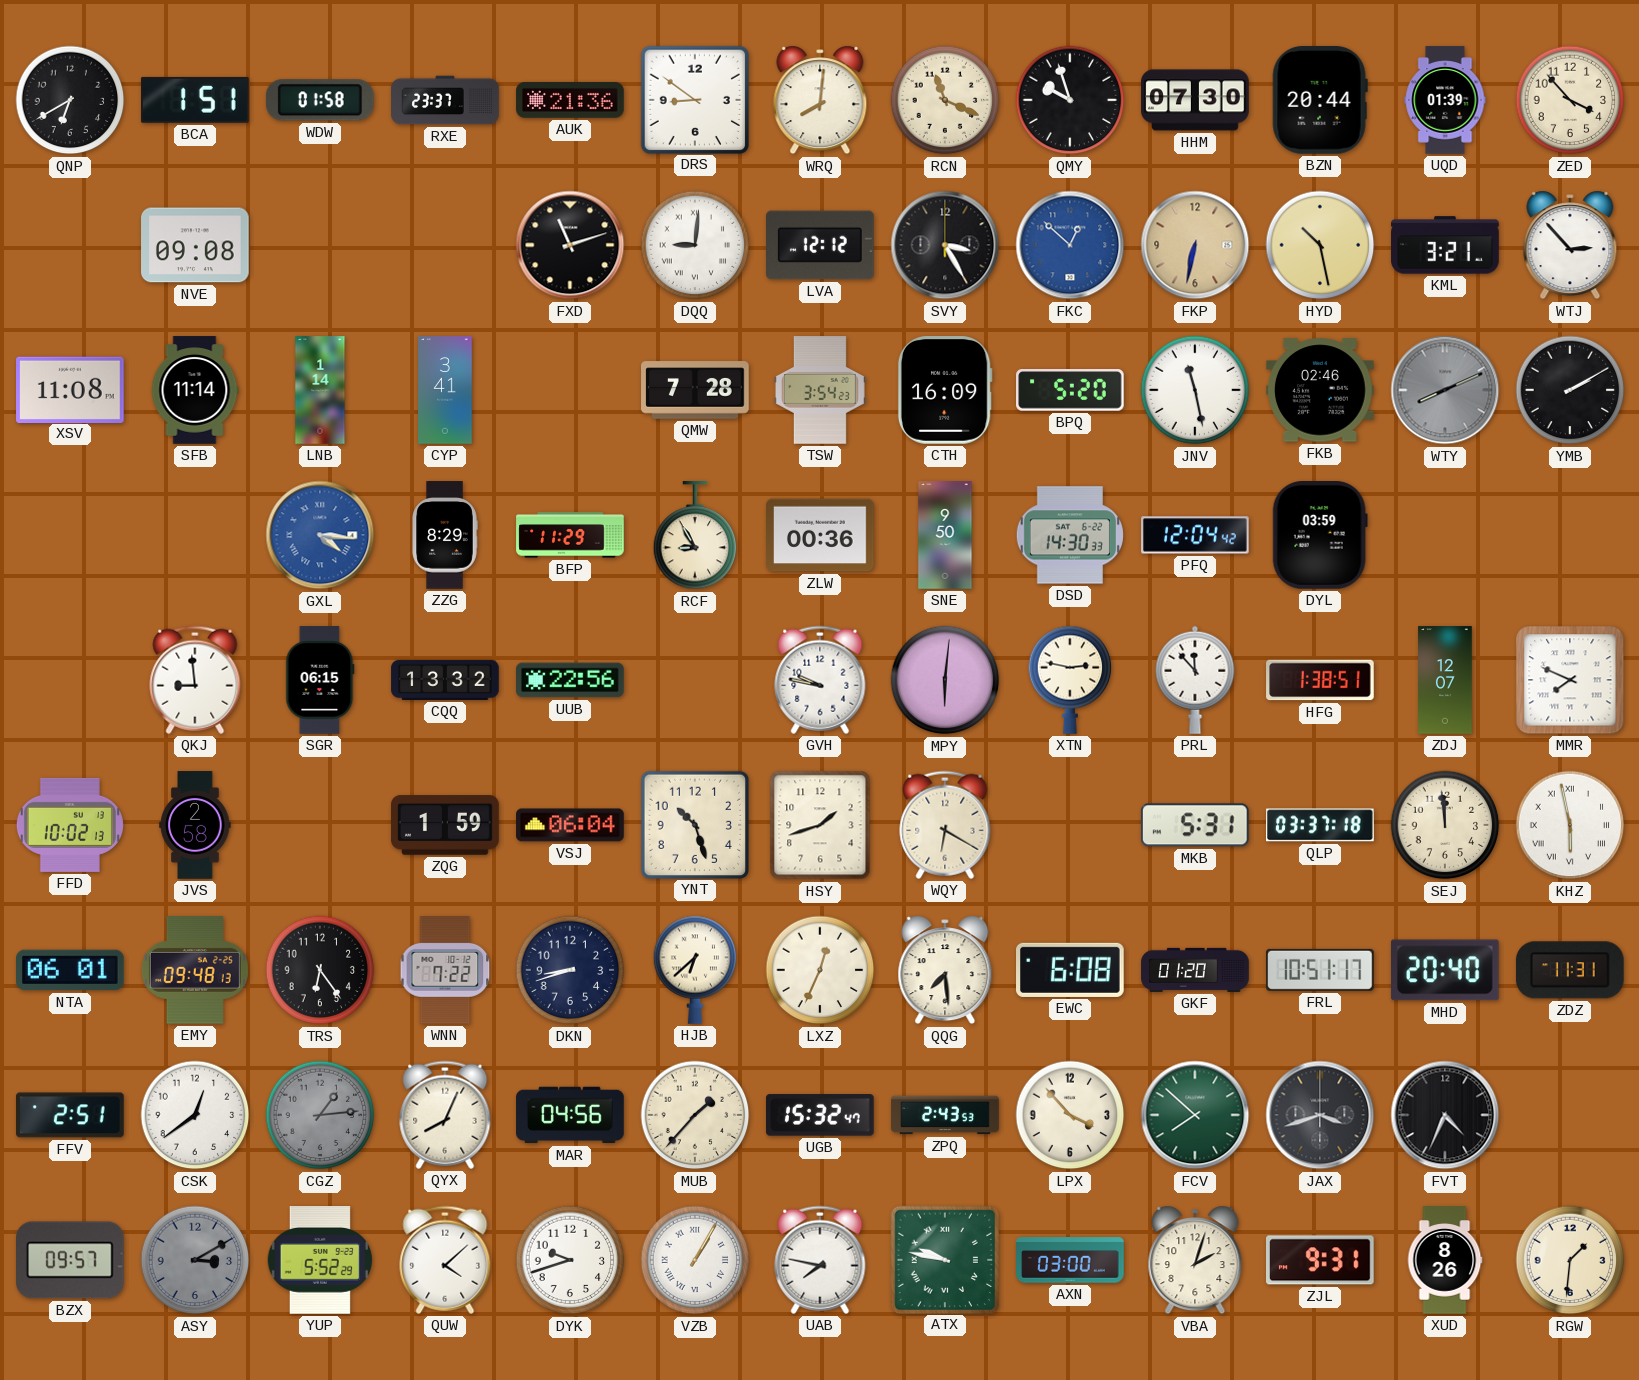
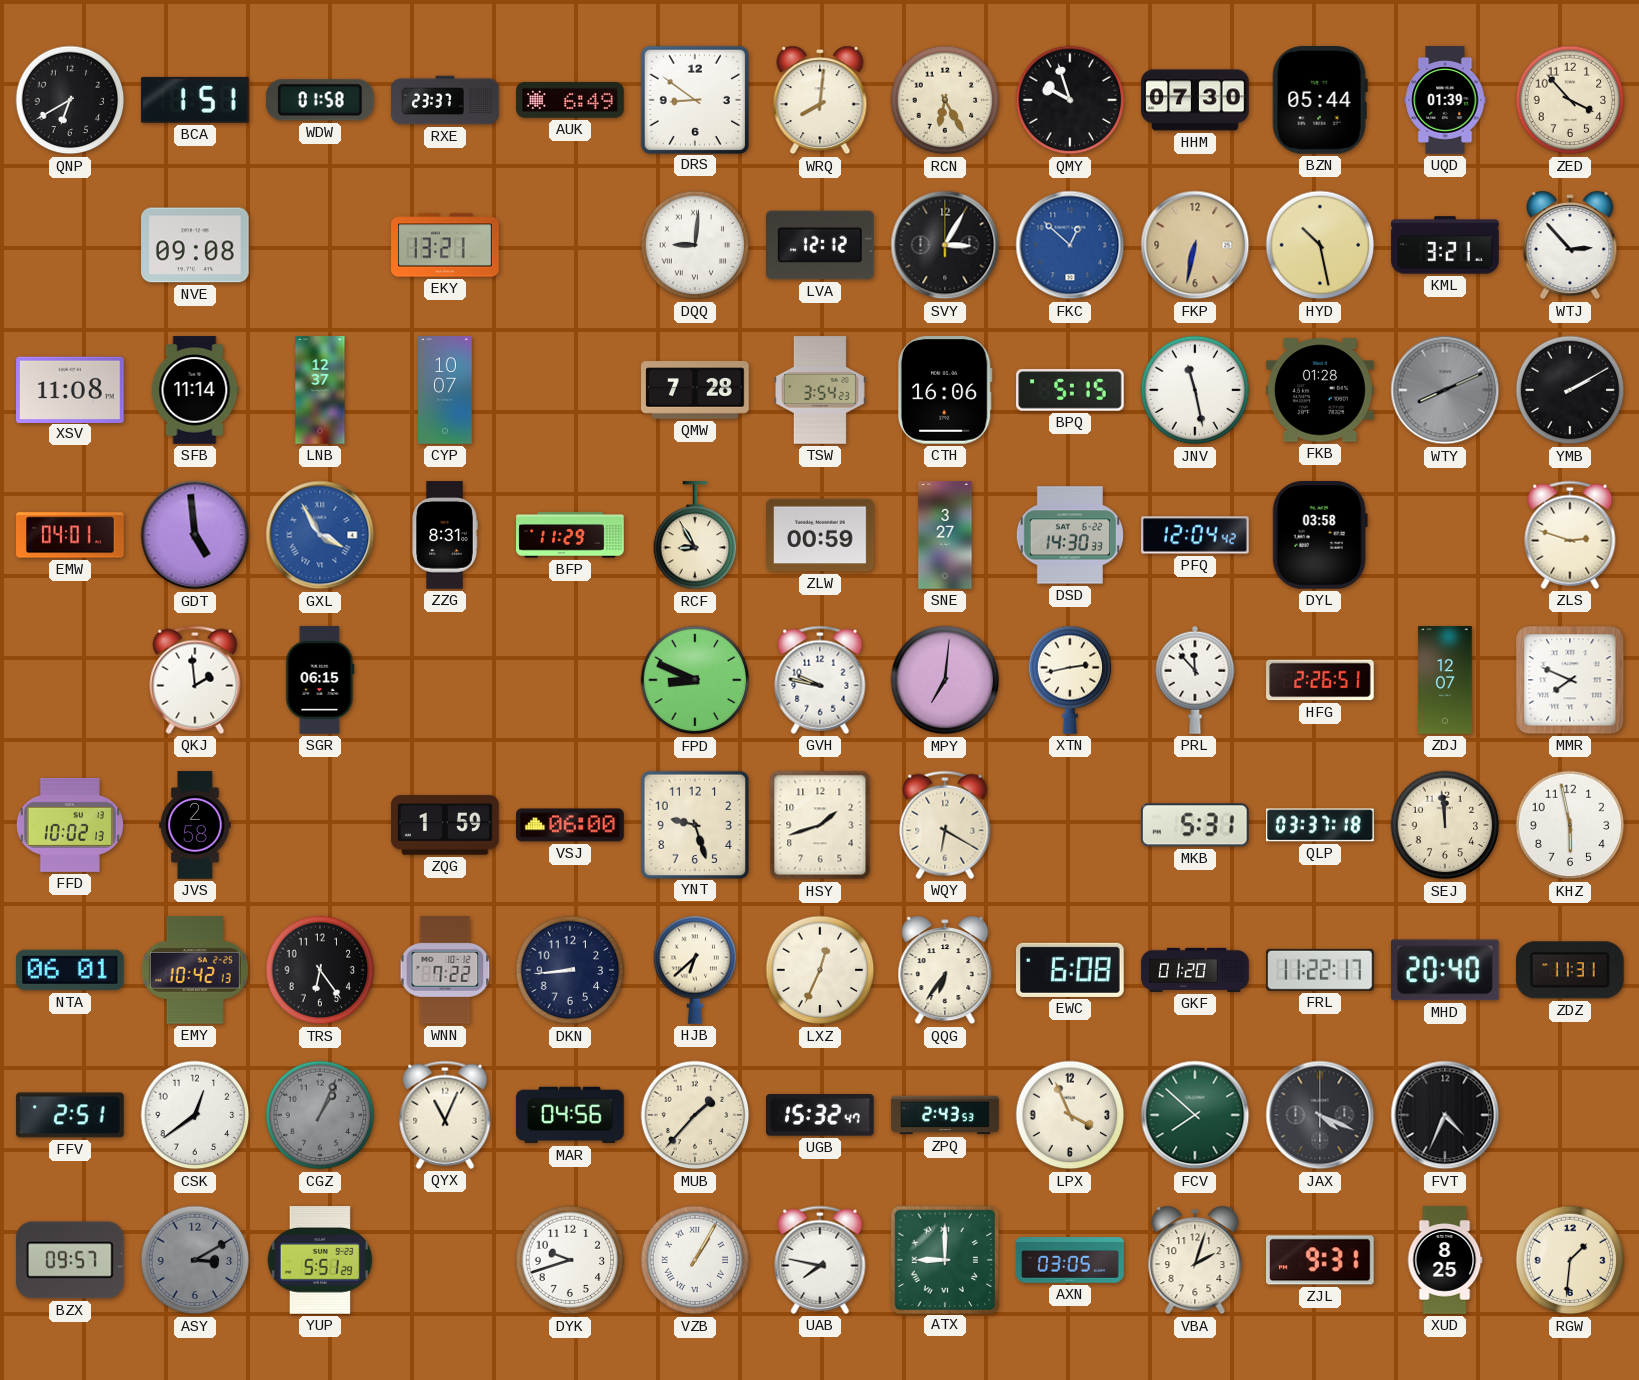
AUK: 21:36 -> 6:49
RCN: 11:19 -> 6:25
BZN: 20:44 -> 05:44
EKY: none -> 13:21
FXD: 11:12 -> none
SVY: 3:25 -> 3:05
LNB: 1:14 -> 12:37
CYP: 3:41 -> 10:07
CTH: 16:09 -> 16:06
BPQ: 5:20 -> 5:15
FKB: 02:46 -> 01:28
EMW: none -> 04:01
GDT: none -> 4:59
GXL: 4:16 -> 3:55
ZZG: 8:29 -> 8:31
ZLW: 00:36 -> 00:59
SNE: 9:50 -> 3:27
DYL: 03:59 -> 03:58
ZLS: none -> 2:48
QKJ: 8:59 -> 1:59
CQQ: 13:32 -> none
UUB: 22:56 -> none
FPD: none -> 8:49
MPY: 6:01 -> 7:01
XTN: 2:47 -> 2:43
HFG: 1:38 -> 2:26
VSJ: 06:04 -> 06:00
YNT: 10:27 -> 9:27
KHZ numerals: Roman -> Arabic
EMY: 09:48 -> 10:42
DKN: 8:42 -> 8:44
QQG: 7:29 -> 6:36
FRL: 10:51 -> 11:22
CGZ: 1:14 -> 1:04
QYX: 8:04 -> 11:04
LPX: 3:53 -> 3:56
JAX: 3:42 -> 4:19
YUP: 5:52 -> 5:51
QUW: 4:08 -> none
ATX: 9:47 -> 9:00
AXN: 03:00 -> 03:05
XUD: 8:26 -> 8:25
